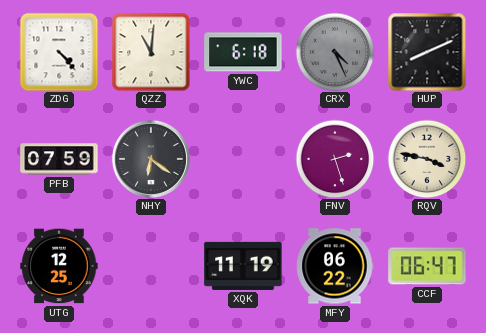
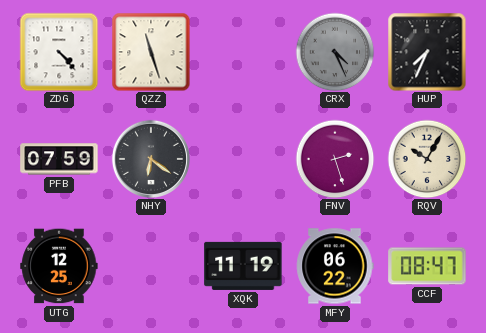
QZZ: 11:01 -> 11:27
YWC: 6:18 -> none
HUP: 8:11 -> 7:34
RQV: 3:47 -> 10:05
CCF: 06:47 -> 08:47
